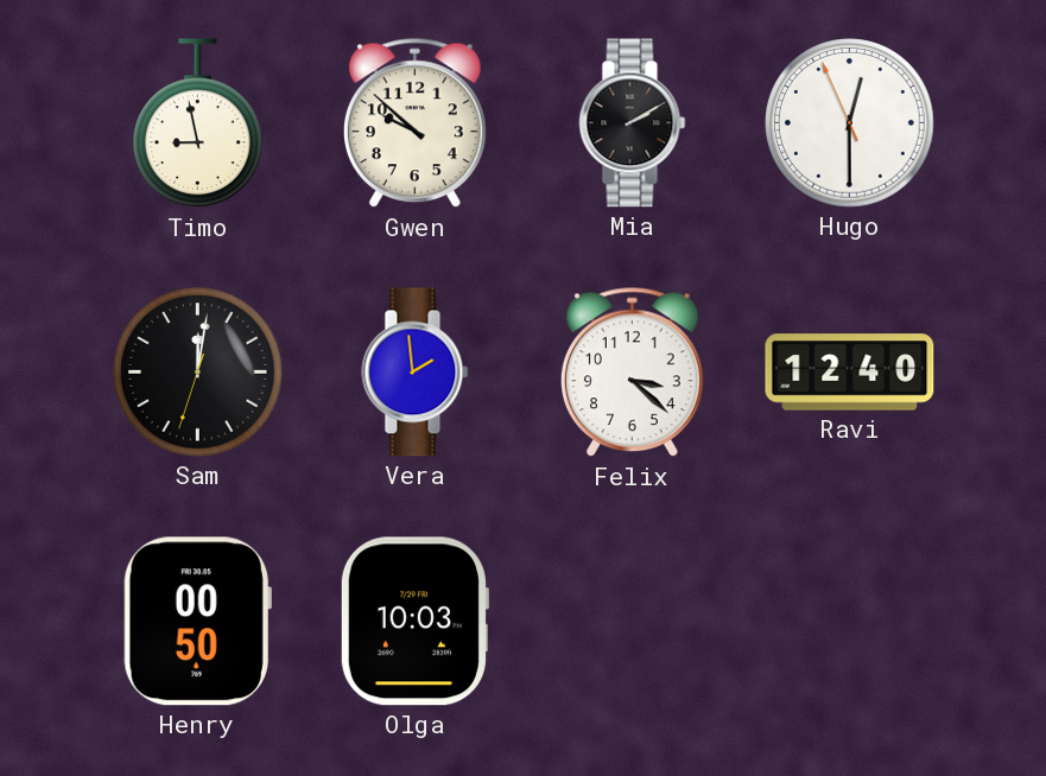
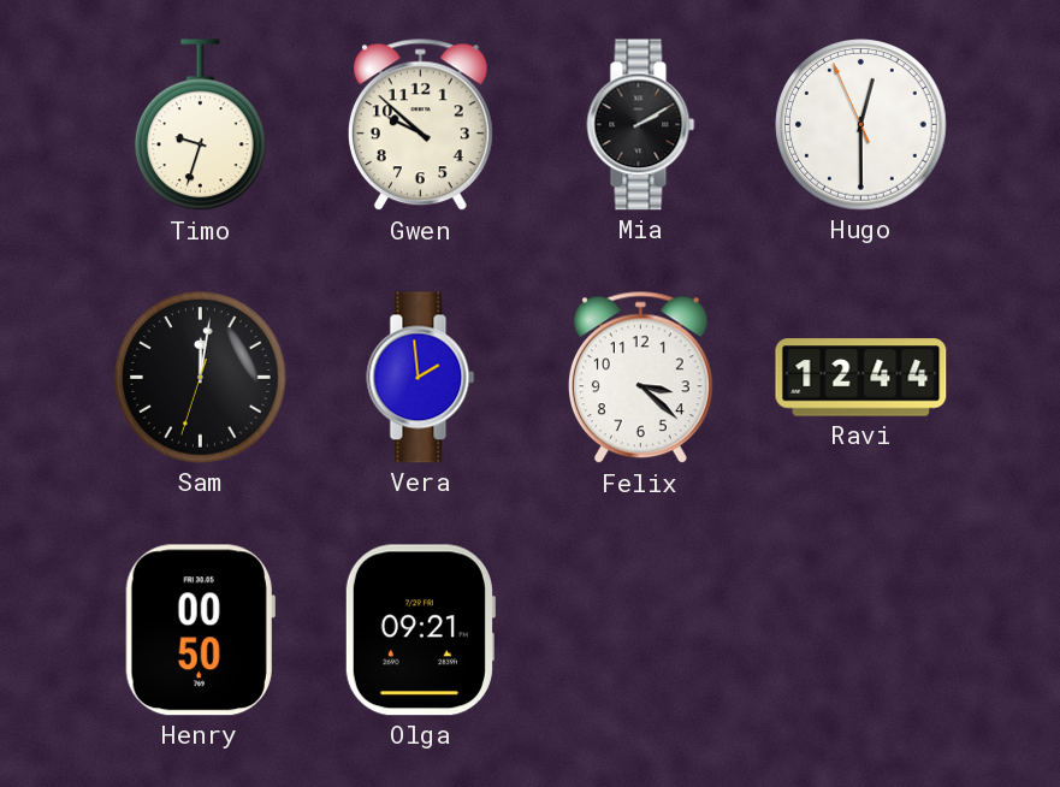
Timo: 8:58 -> 9:33
Ravi: 12:40 -> 12:44
Olga: 10:03 -> 09:21
